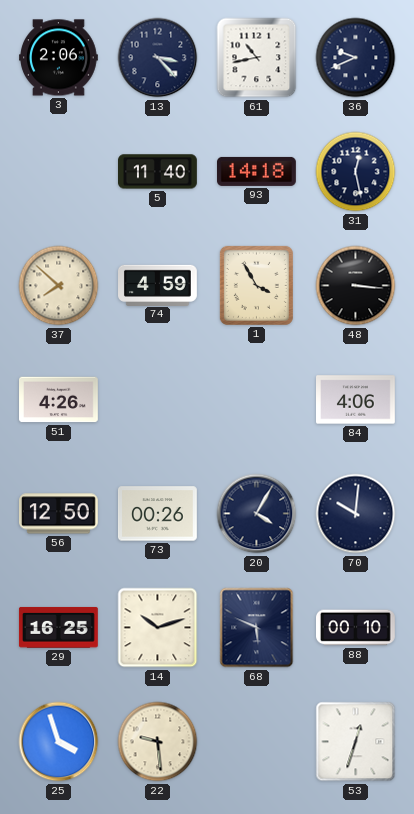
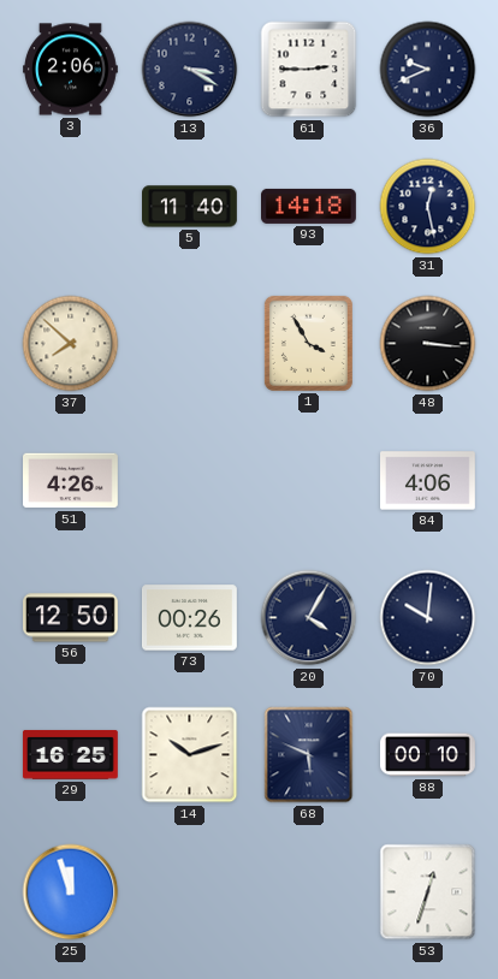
13: 3:23 -> 3:20
61: 10:43 -> 2:45
74: 4:59 -> none
25: 3:57 -> 11:57
22: 9:29 -> none
